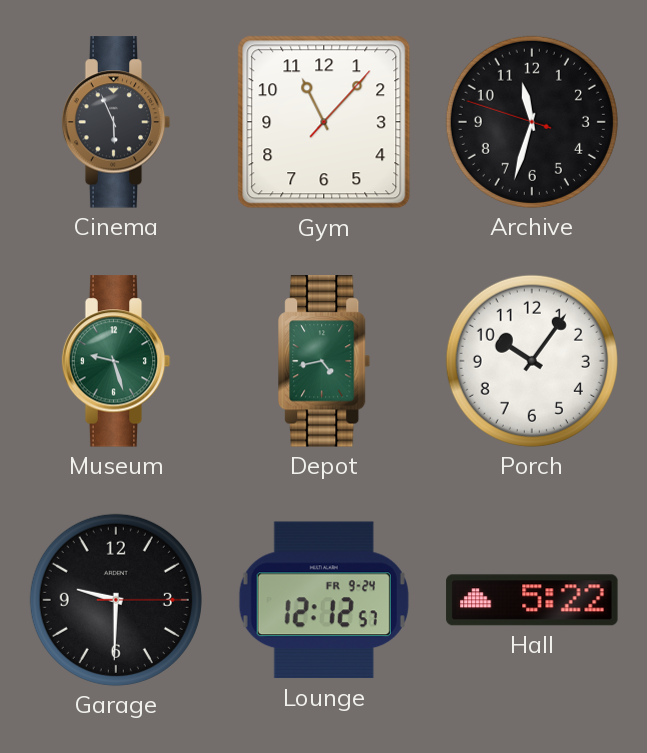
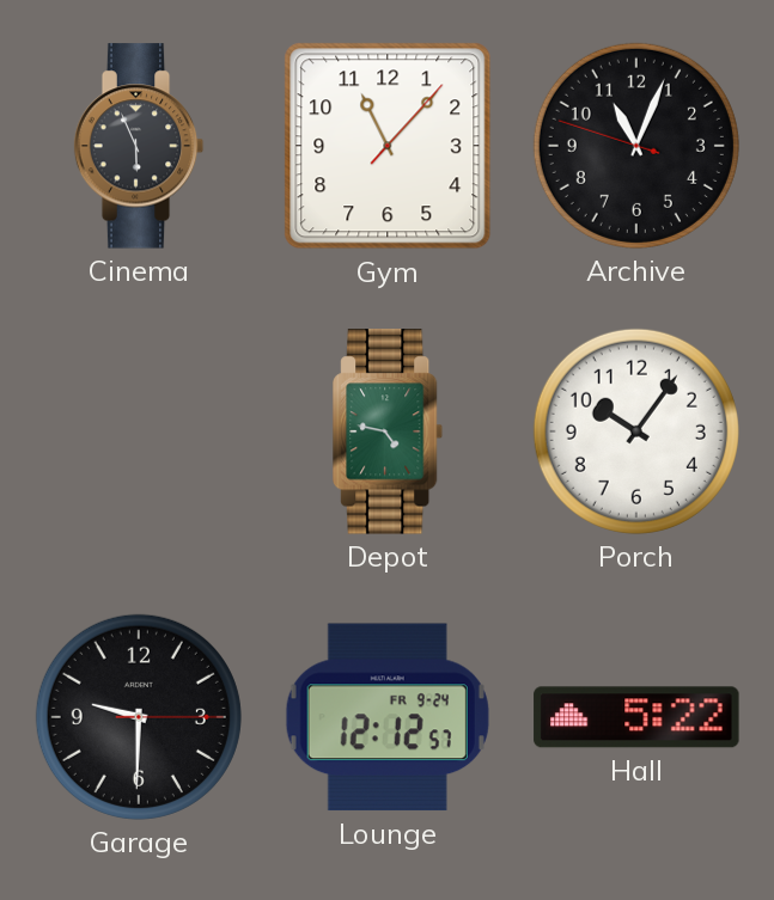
Archive: 11:32 -> 11:03
Museum: 9:27 -> none
Depot: 4:43 -> 4:47
